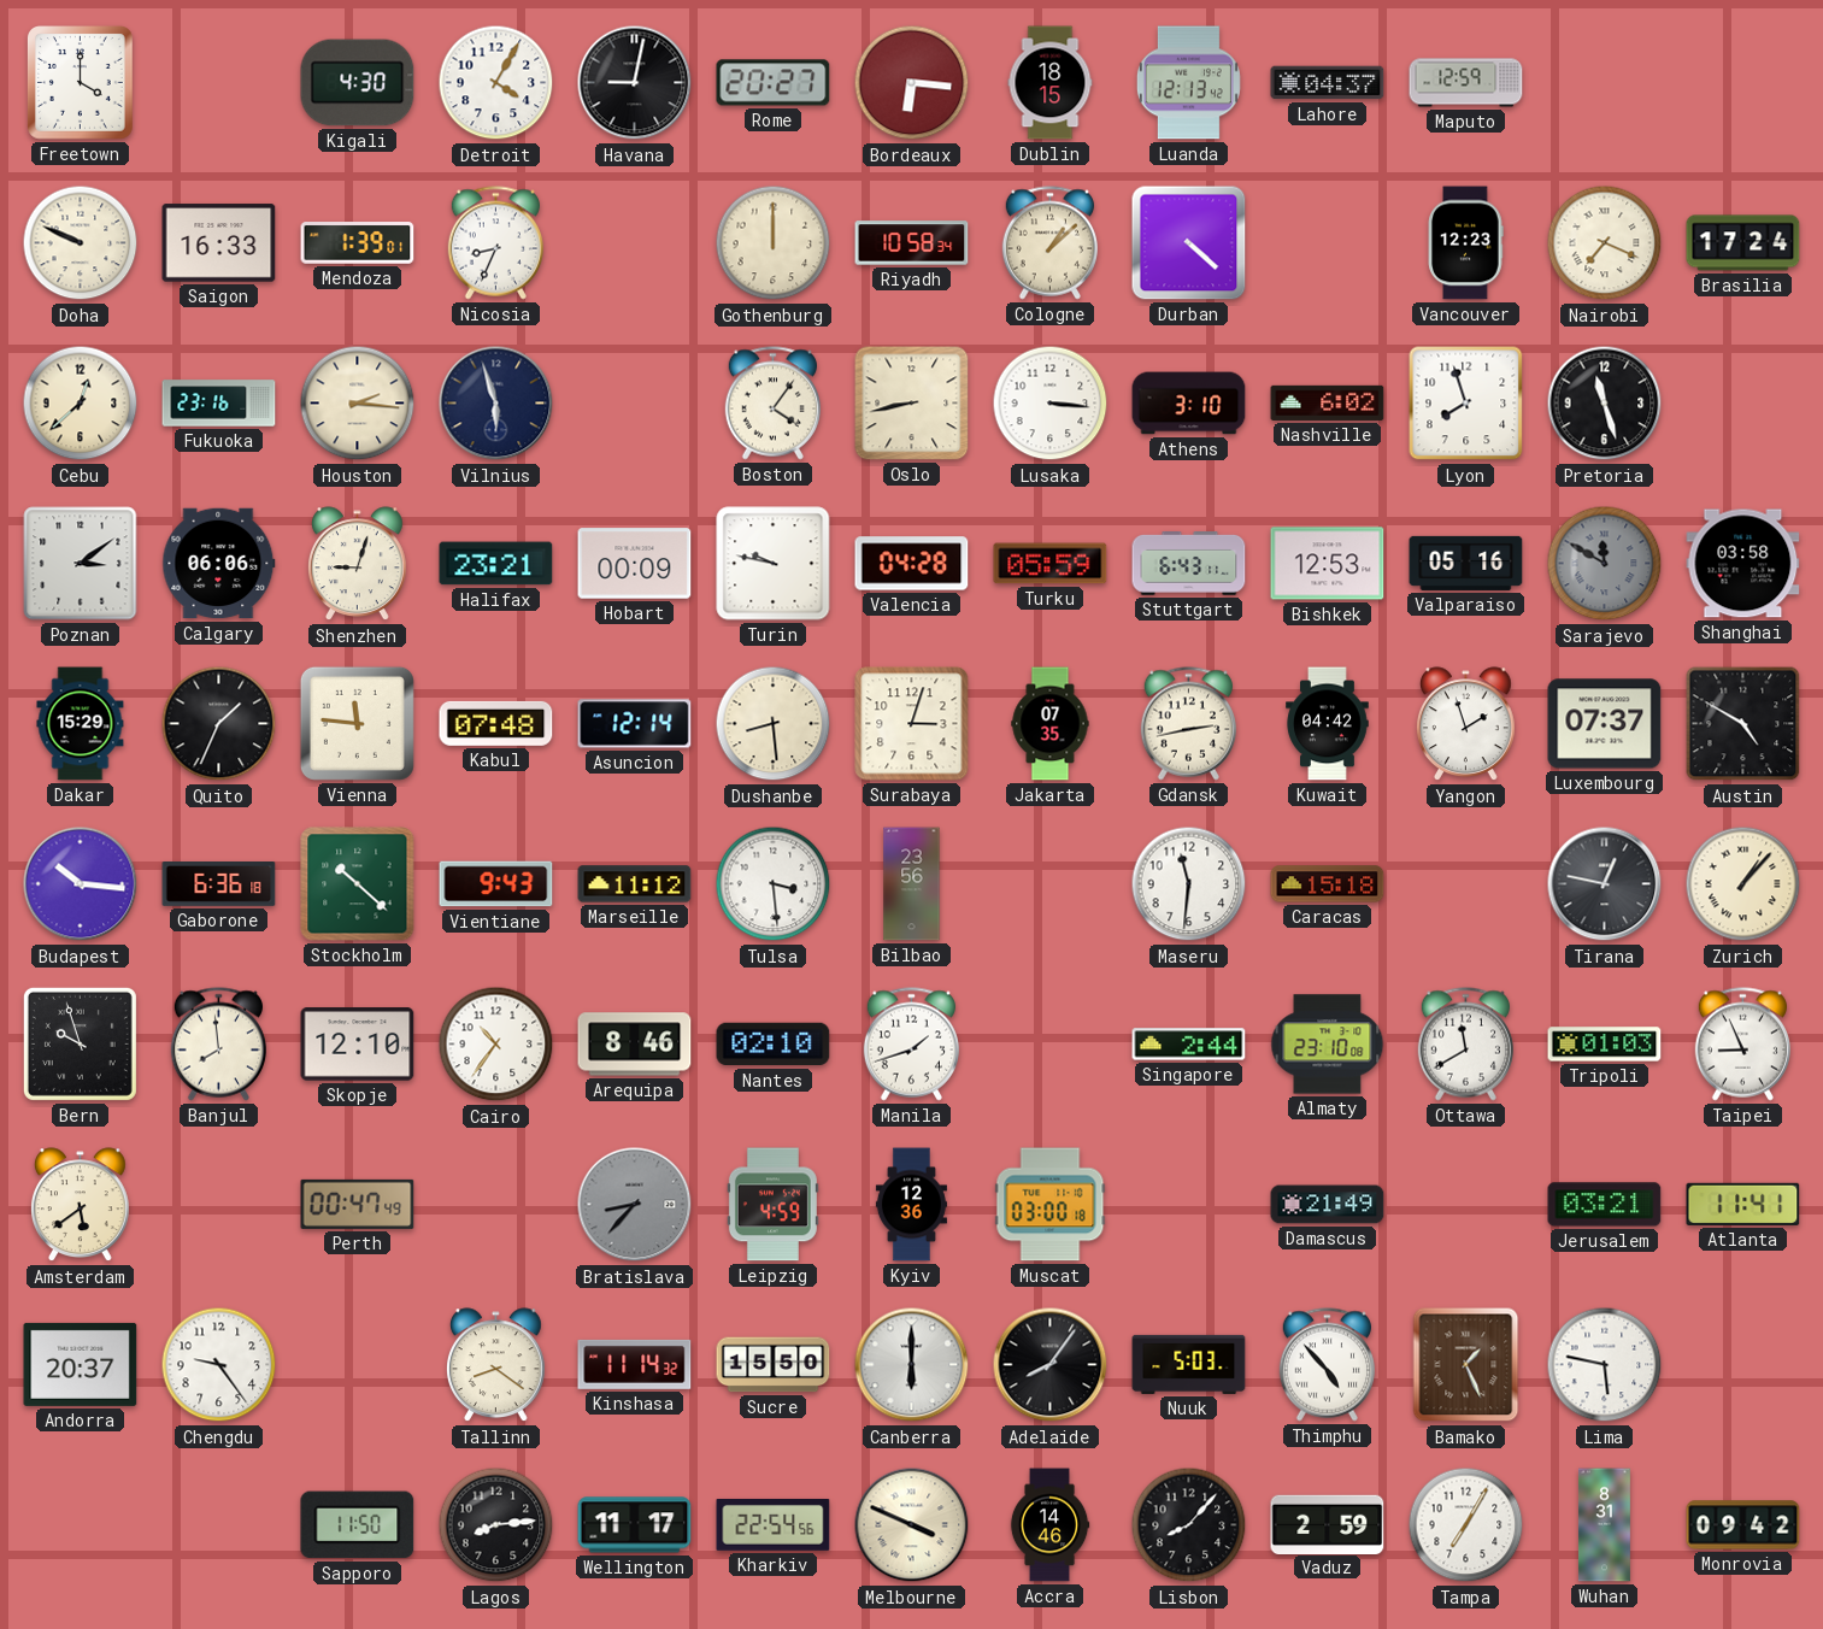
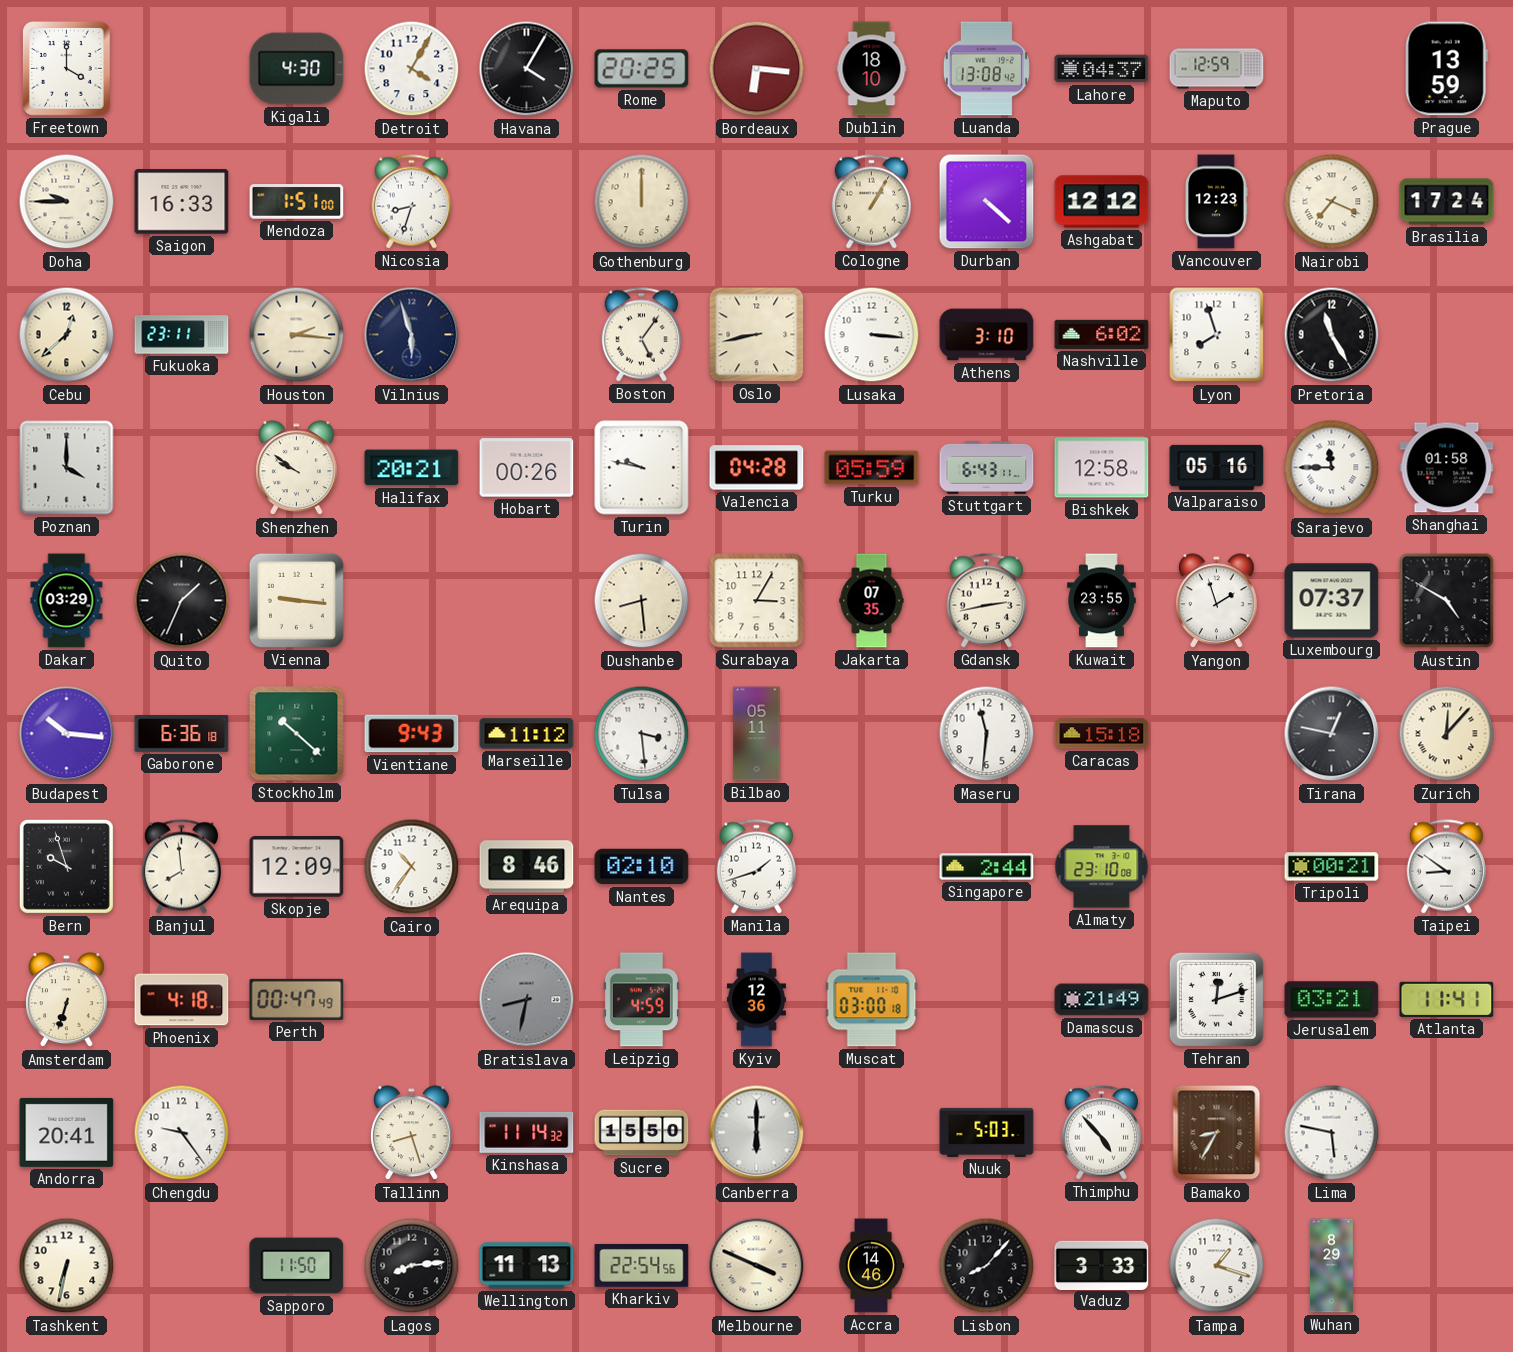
Havana: 9:02 -> 4:05
Rome: 20:27 -> 20:25
Dublin: 18:15 -> 18:10
Luanda: 12:13 -> 13:08
Prague: none -> 13:59
Doha: 9:49 -> 9:45
Mendoza: 1:39 -> 1:51
Nicosia: 8:34 -> 8:33
Riyadh: 10:58 -> none
Cologne: 1:08 -> 1:05
Ashgabat: none -> 12:12
Fukuoka: 23:16 -> 23:11
Boston: 4:06 -> 5:06
Pretoria: 11:27 -> 11:25
Poznan: 3:09 -> 4:00
Calgary: 06:06 -> none
Shenzhen: 9:03 -> 9:51
Halifax: 23:21 -> 20:21
Hobart: 00:09 -> 00:26
Bishkek: 12:53 -> 12:58
Sarajevo: 11:50 -> 11:45
Sarajevo dial: grey -> white
Shanghai: 03:58 -> 01:58
Dakar: 15:29 -> 03:29
Vienna: 11:46 -> 9:16
Kabul: 07:48 -> none
Asuncion: 12:14 -> none
Surabaya: 3:03 -> 3:05
Kuwait: 04:42 -> 23:55
Bilbao: 23:56 -> 05:11
Zurich: 1:07 -> 12:07
Skopje: 12:10 -> 12:09
Ottawa: 11:40 -> none
Tripoli: 01:03 -> 00:21
Taipei: 8:56 -> 8:51
Amsterdam: 5:39 -> 6:33
Phoenix: none -> 4:18
Bratislava: 8:37 -> 8:32
Tehran: none -> 12:12
Andorra: 20:37 -> 20:41
Tallinn: 8:21 -> 8:27
Adelaide: 8:06 -> none
Bamako: 1:26 -> 8:35
Tashkent: none -> 6:32
Wellington: 11:17 -> 11:13
Vaduz: 2:59 -> 3:33
Tampa: 7:05 -> 1:18
Wuhan: 8:31 -> 8:29
Monrovia: 09:42 -> none
